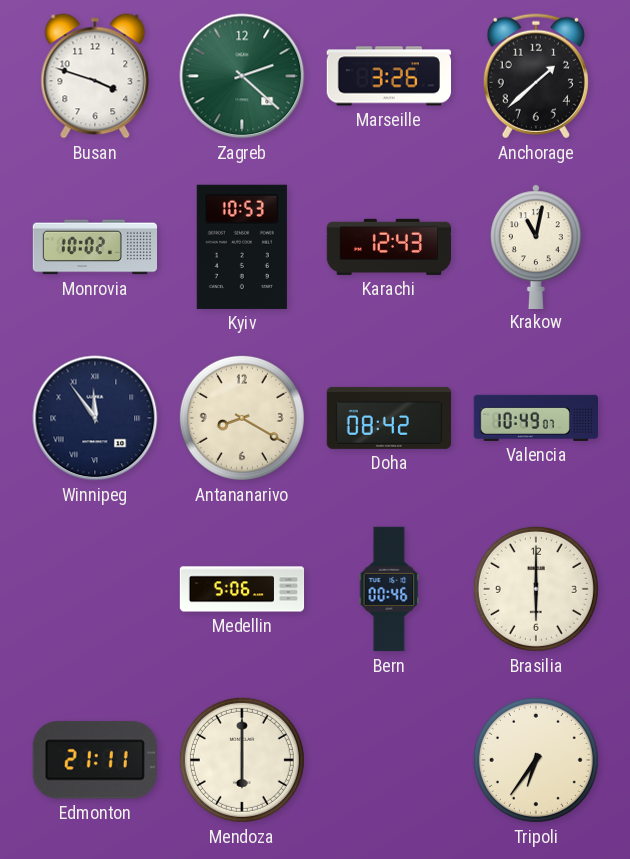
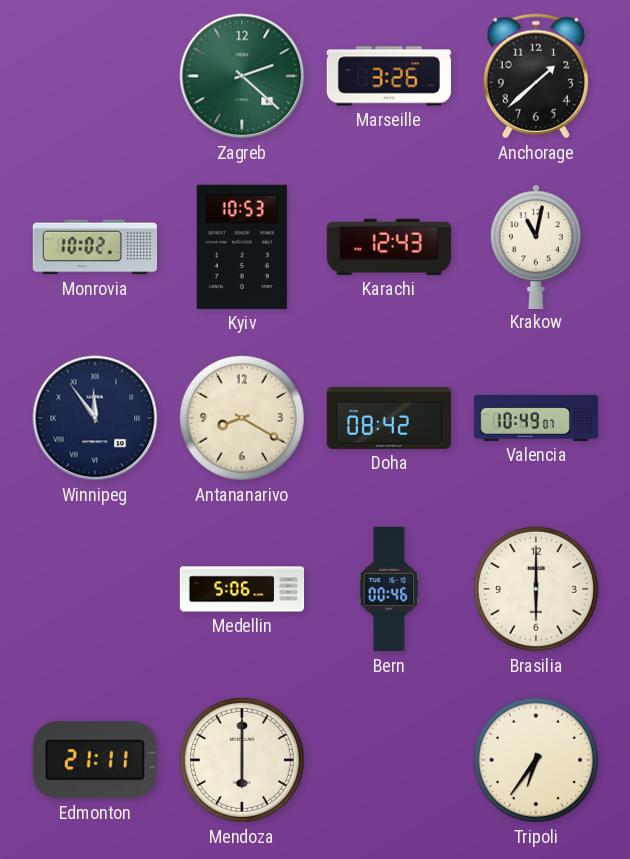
Busan: 3:48 -> none
